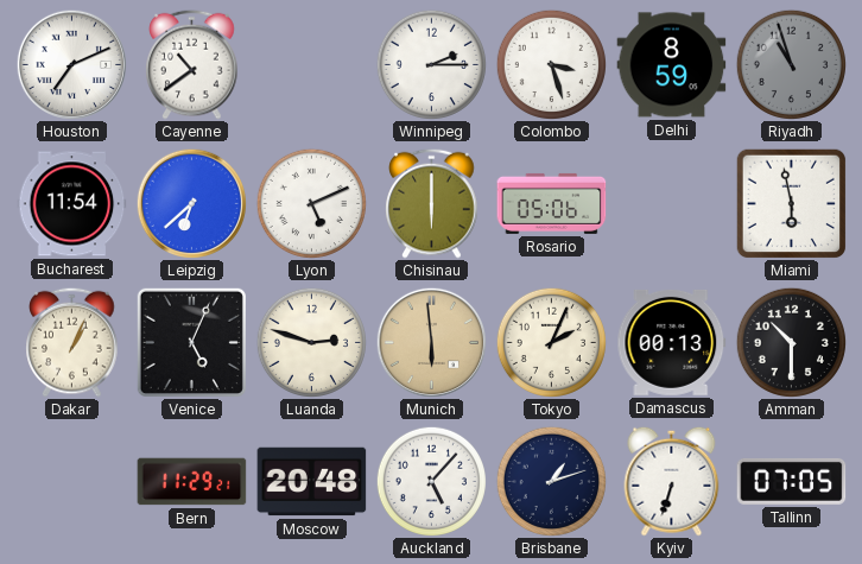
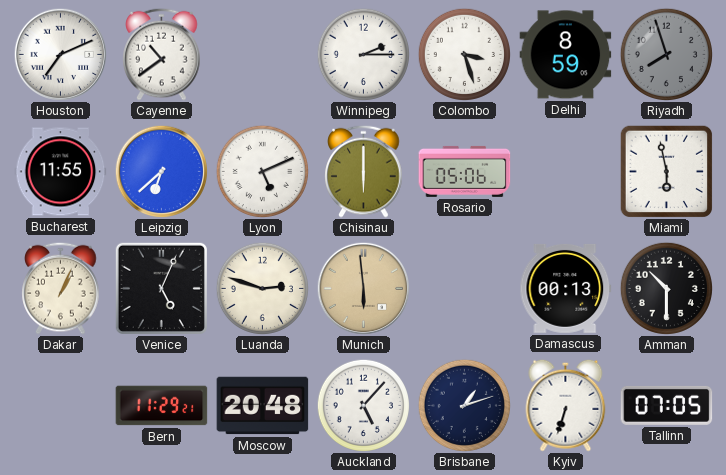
Riyadh: 10:57 -> 7:57
Bucharest: 11:54 -> 11:55
Tokyo: 2:04 -> none
